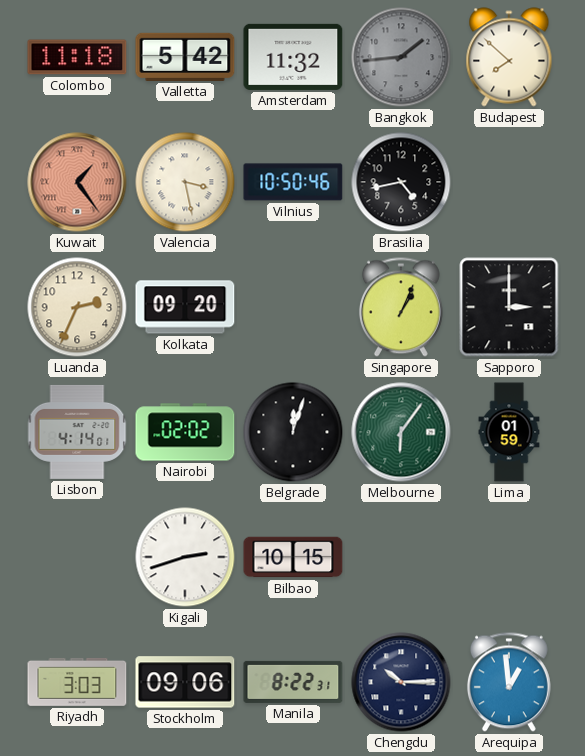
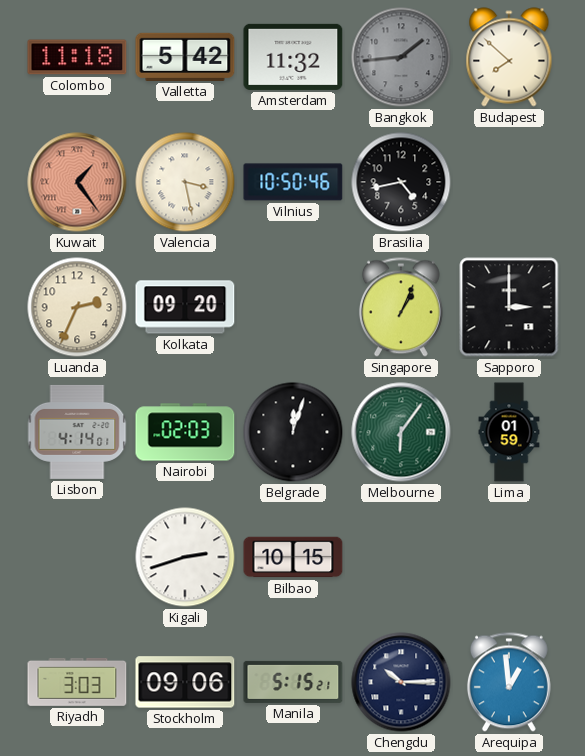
Nairobi: 02:02 -> 02:03
Manila: 8:22 -> 5:15
